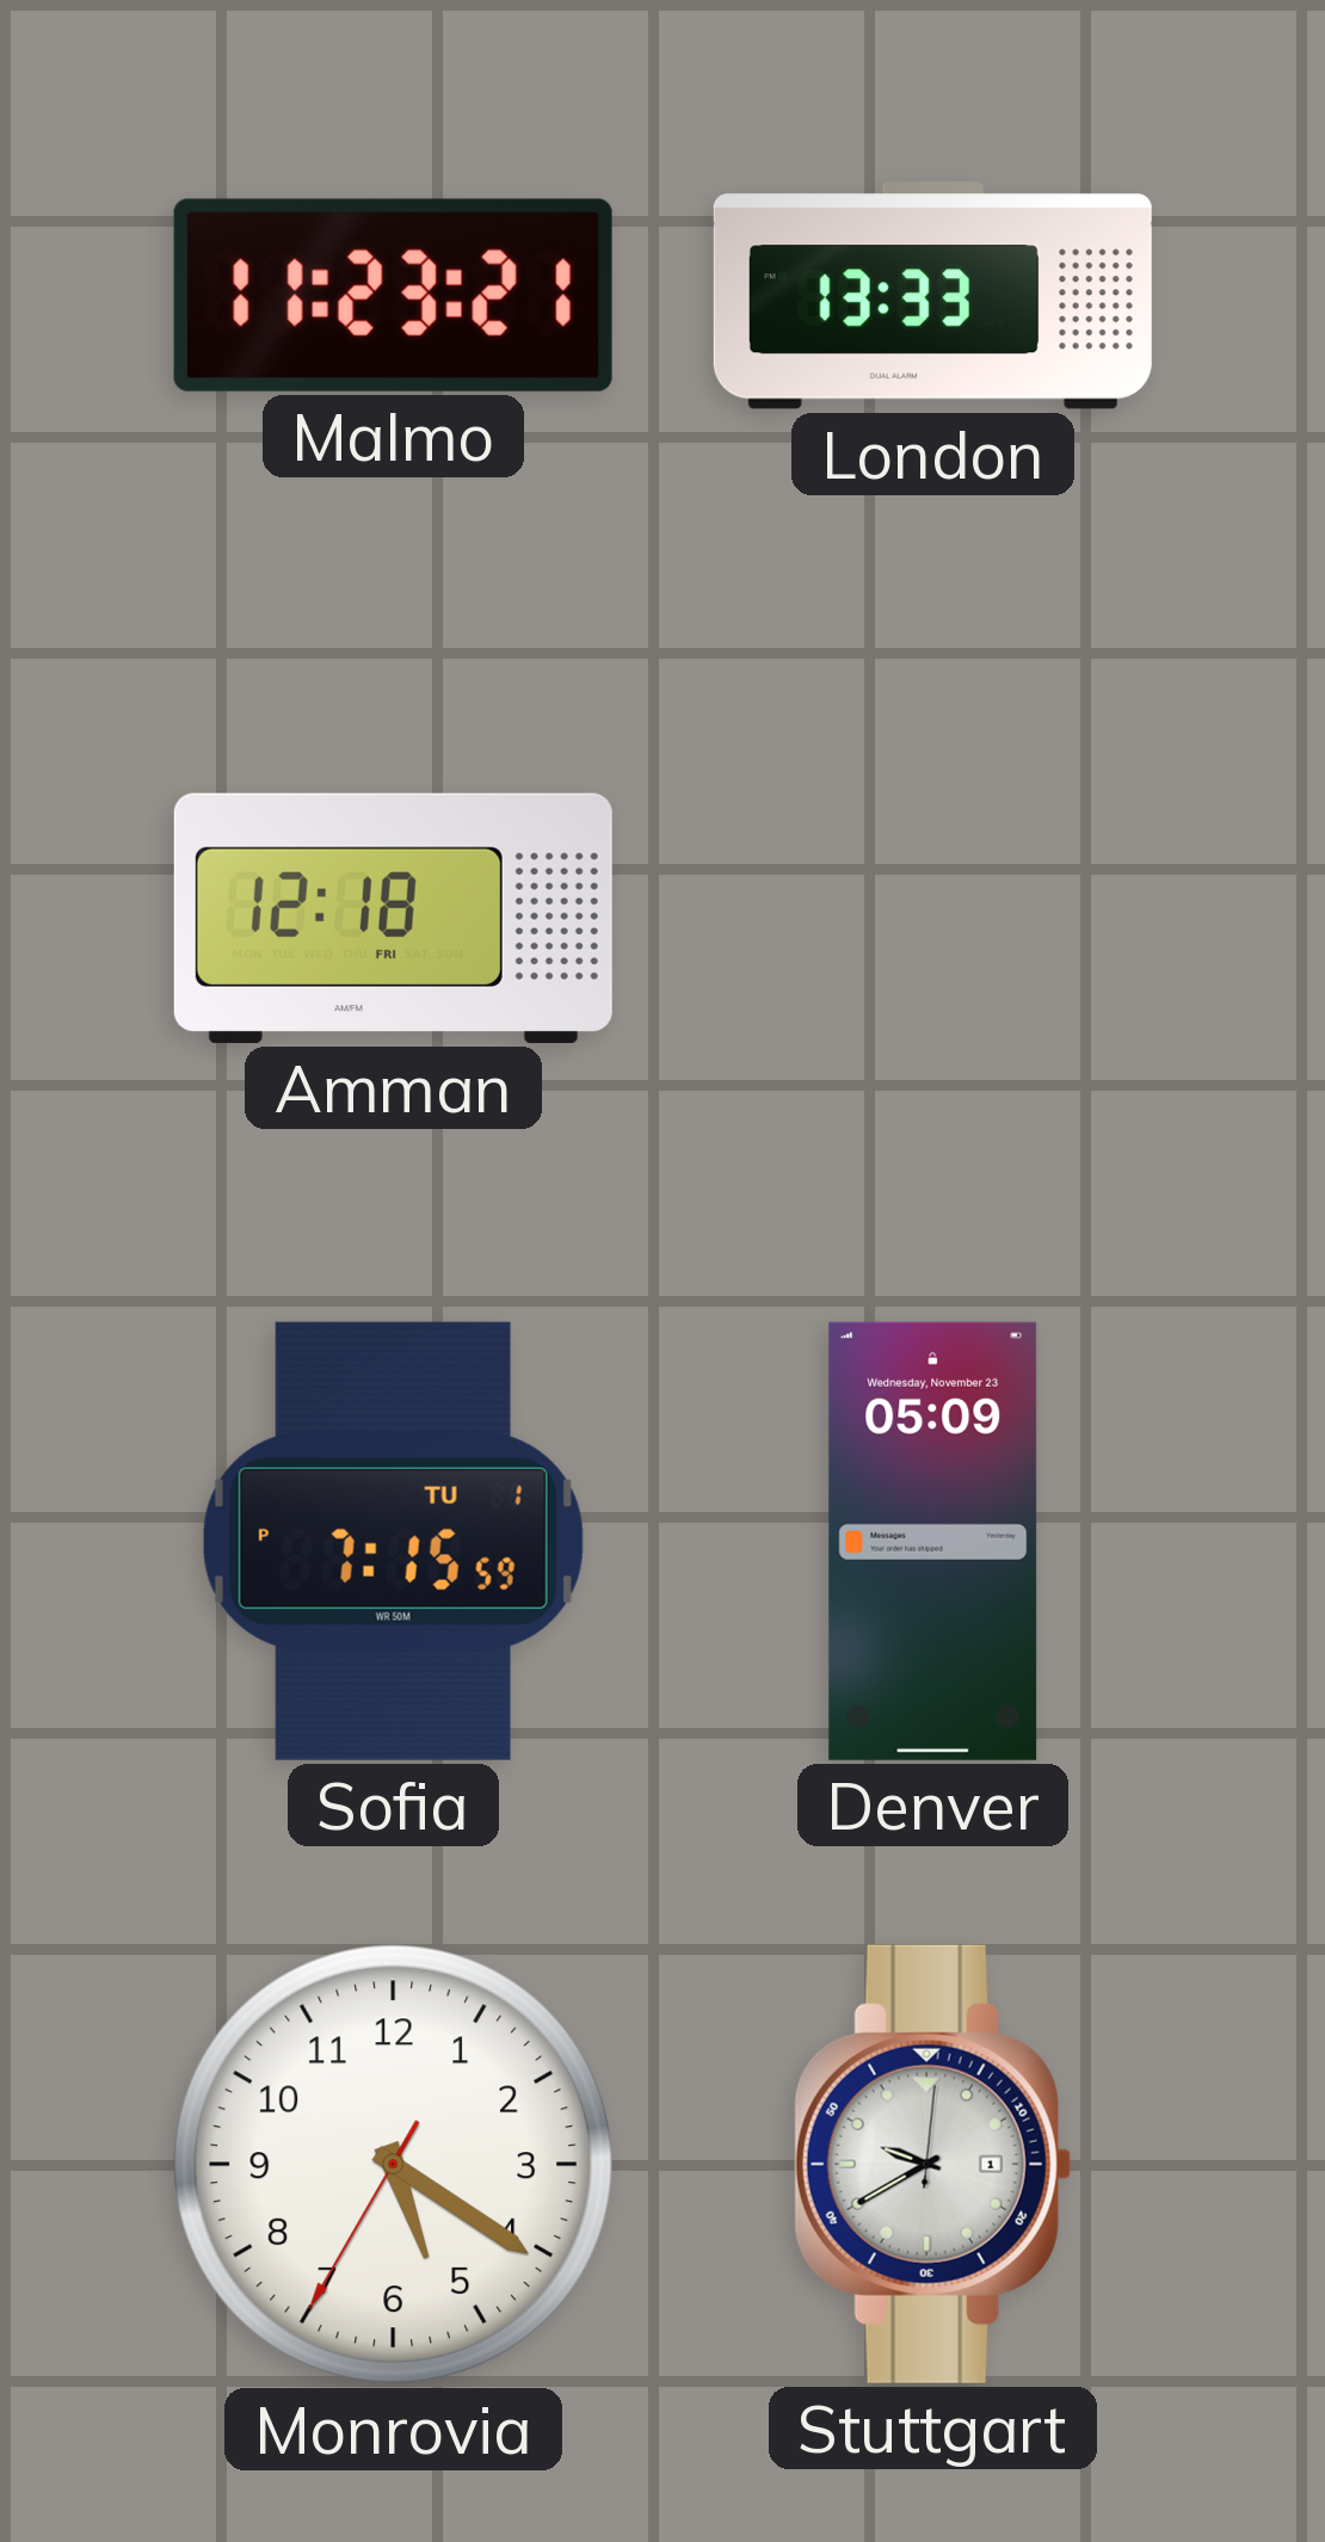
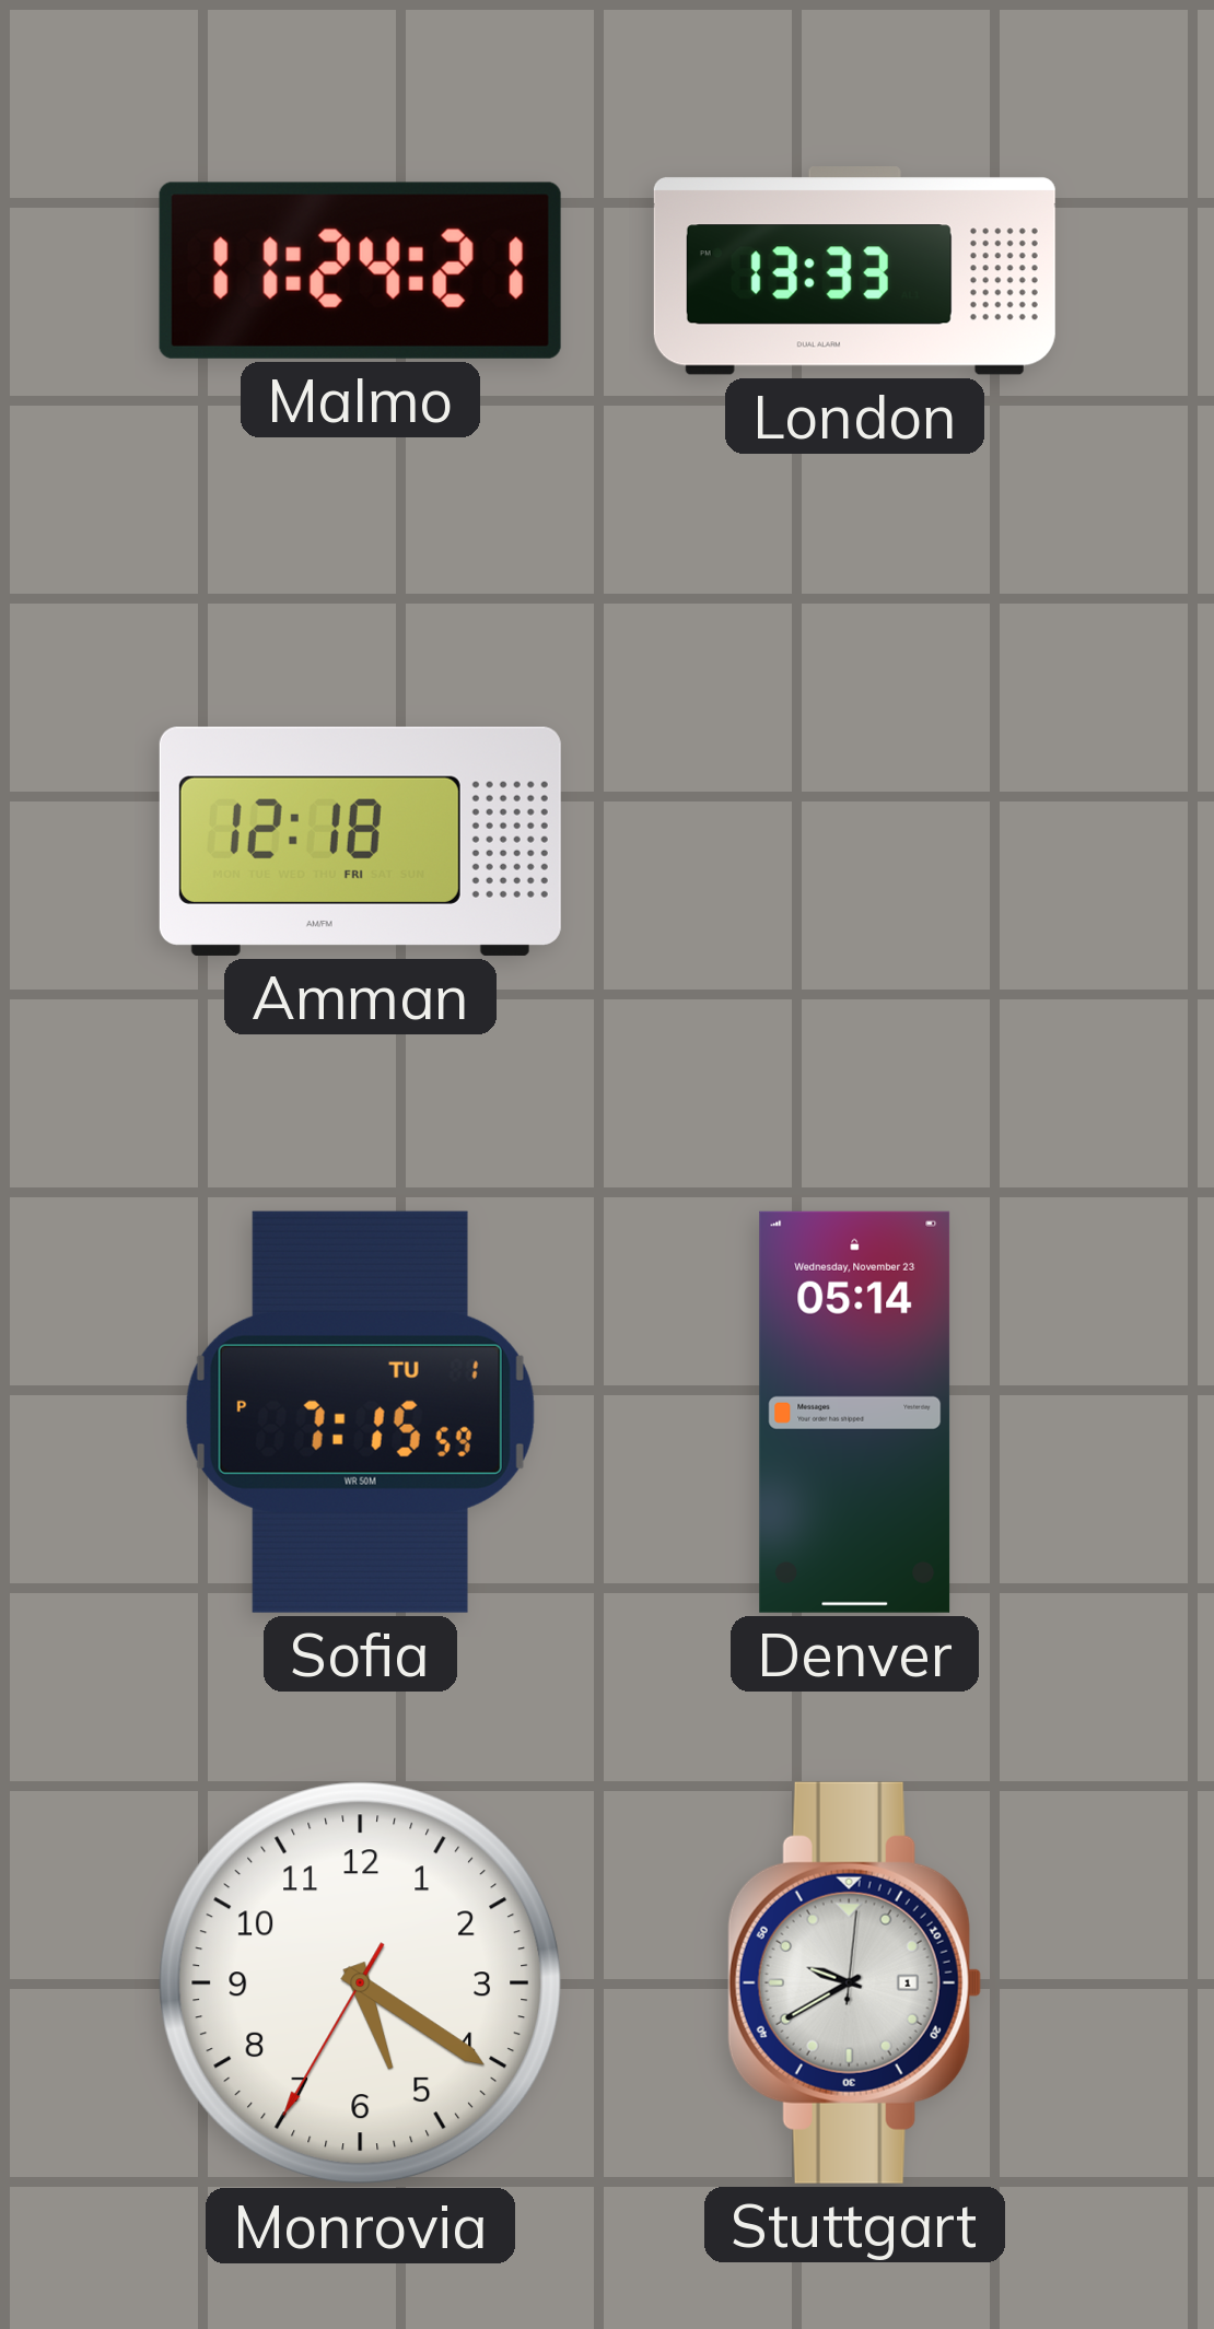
Malmo: 11:23 -> 11:24
Denver: 05:09 -> 05:14
